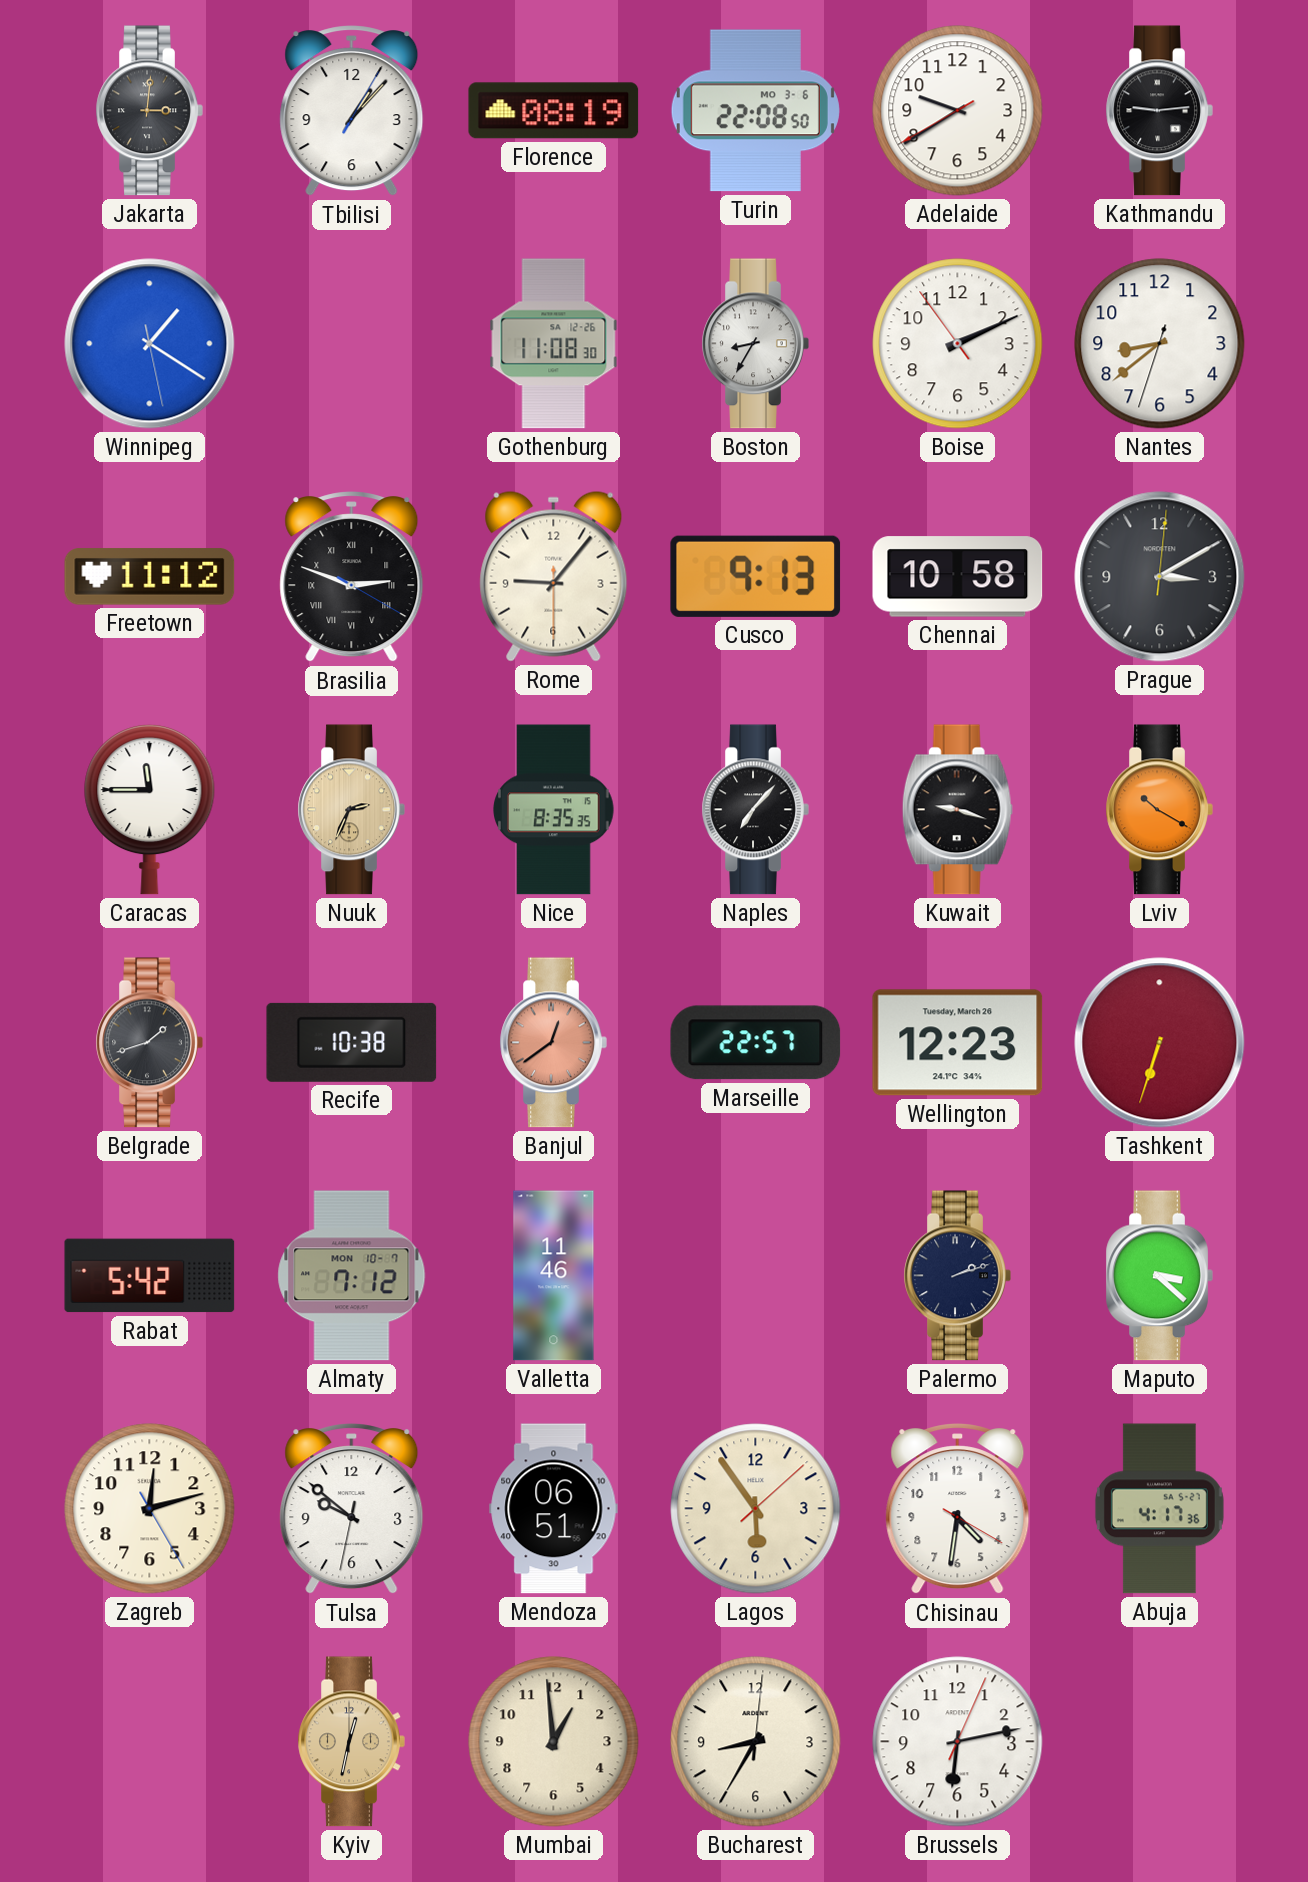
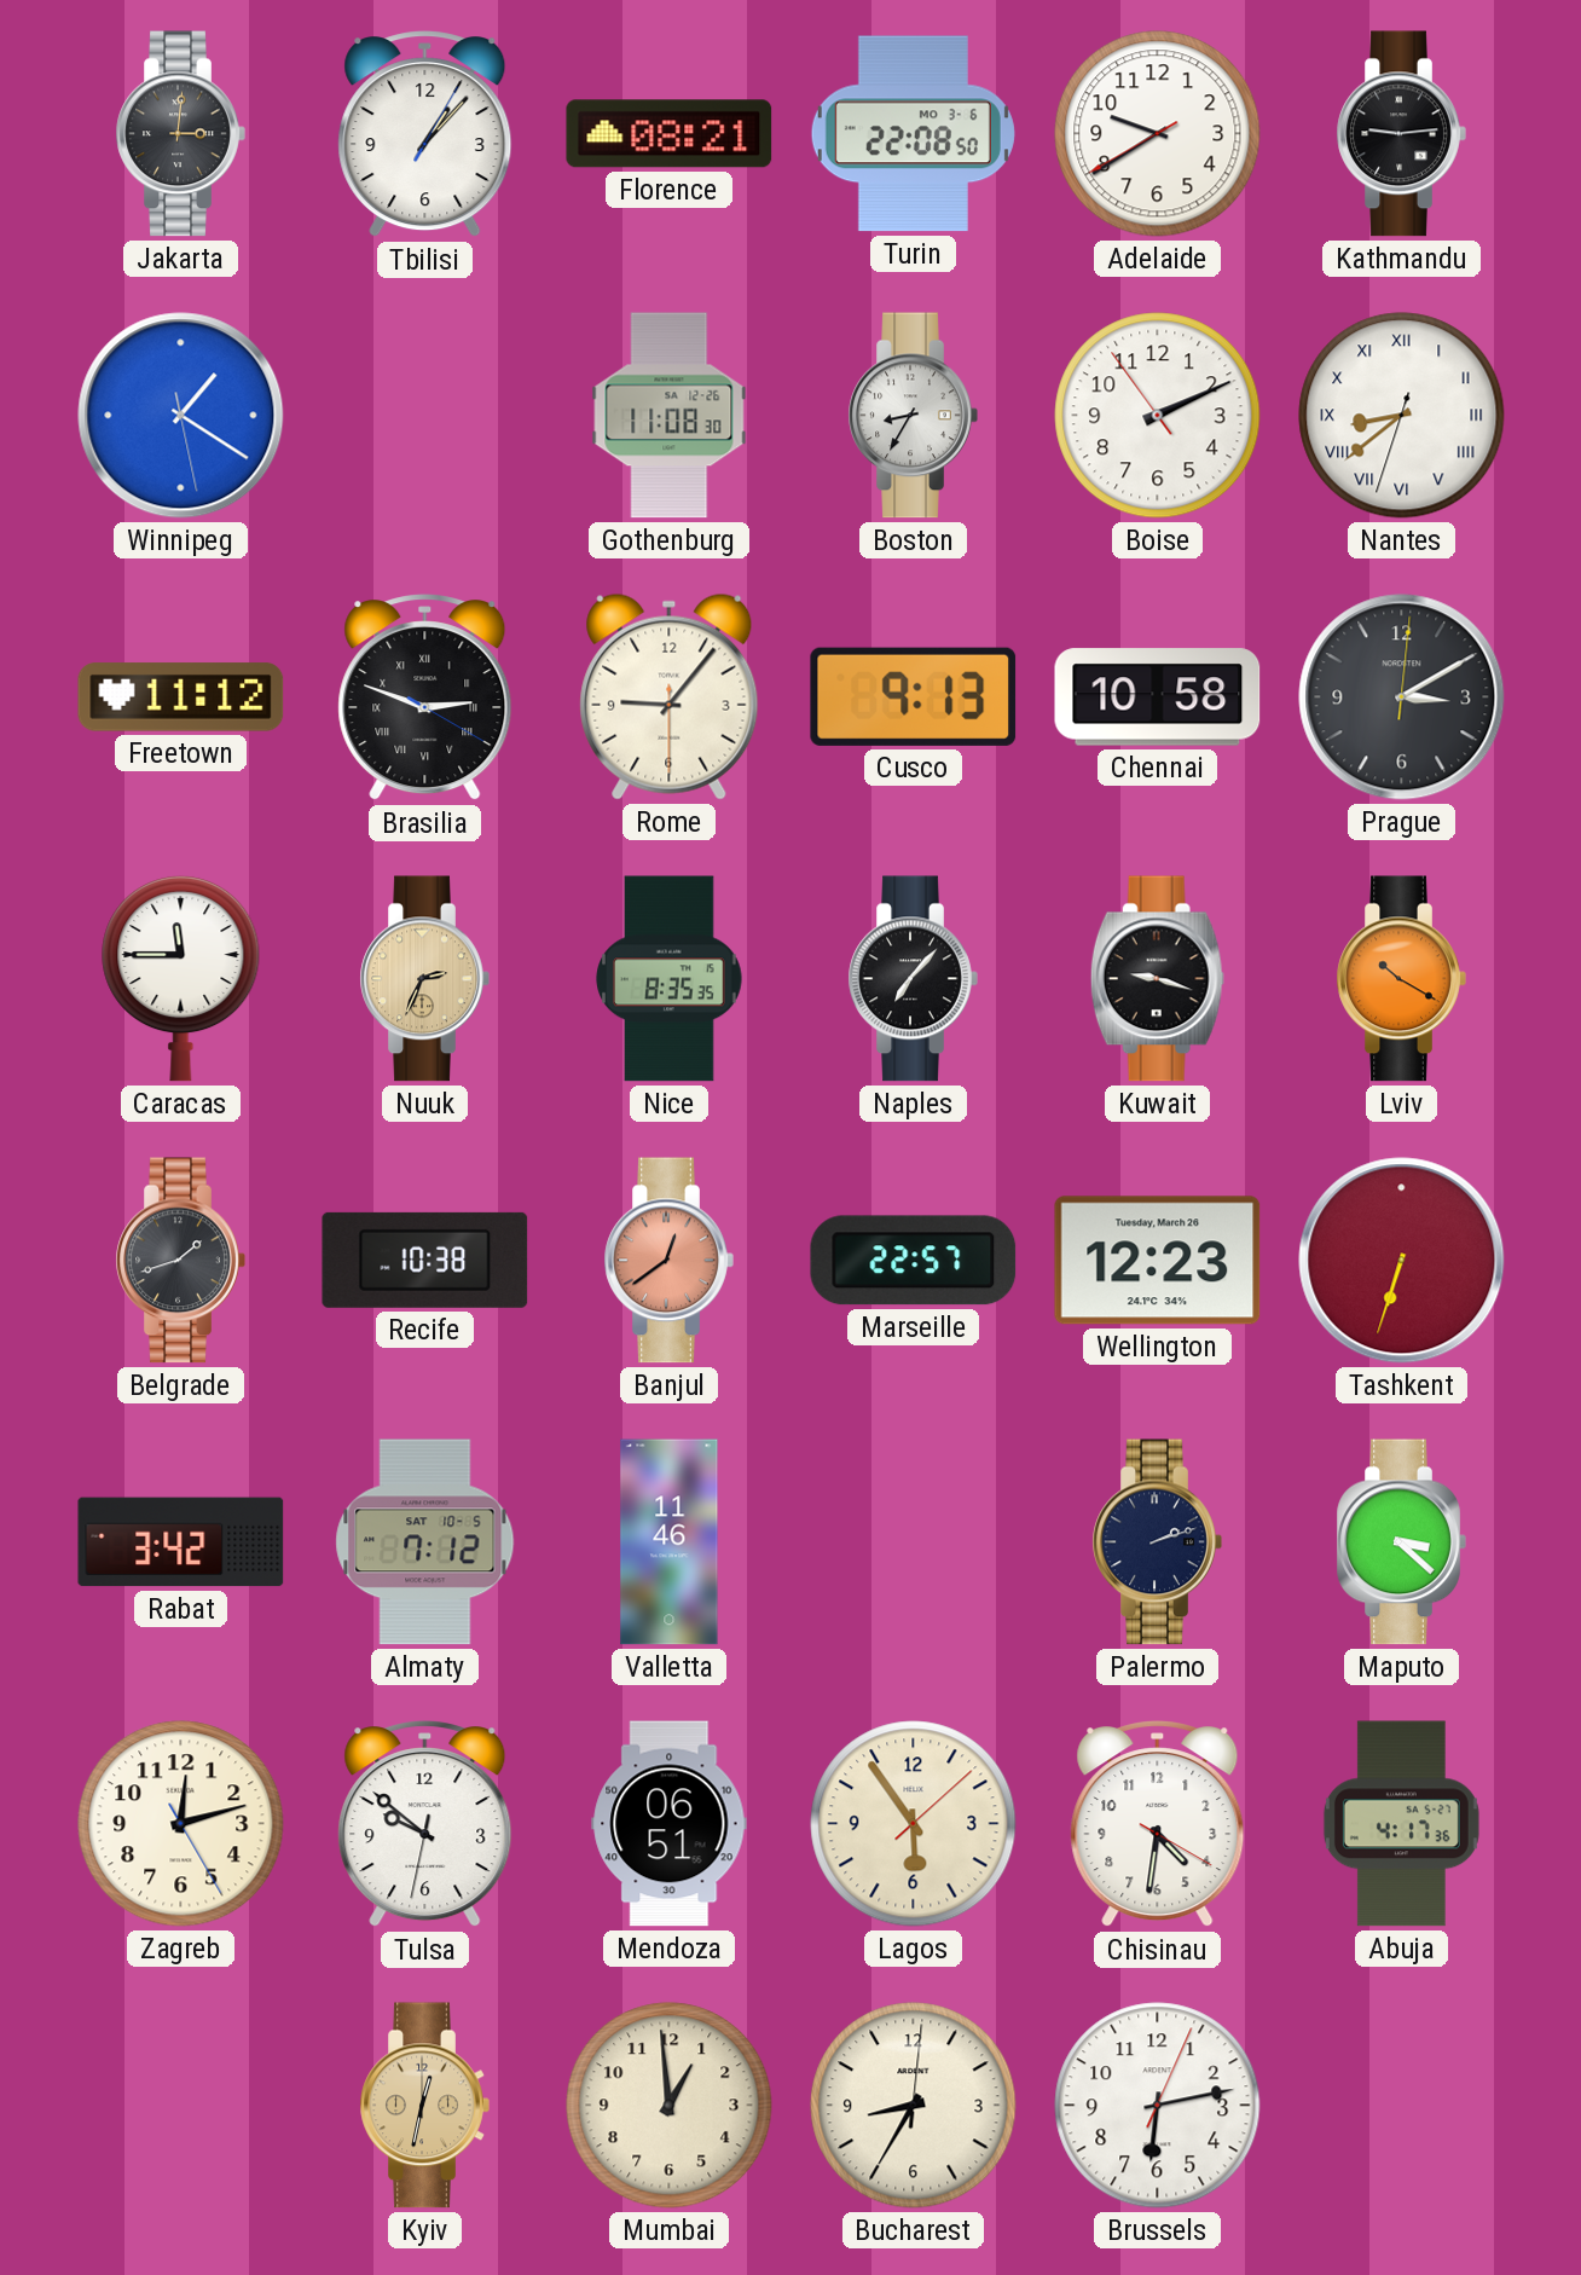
Florence: 08:19 -> 08:21
Nantes numerals: Arabic -> Roman
Rabat: 5:42 -> 3:42
Almaty date: MON 10-7 -> SAT 10-5
